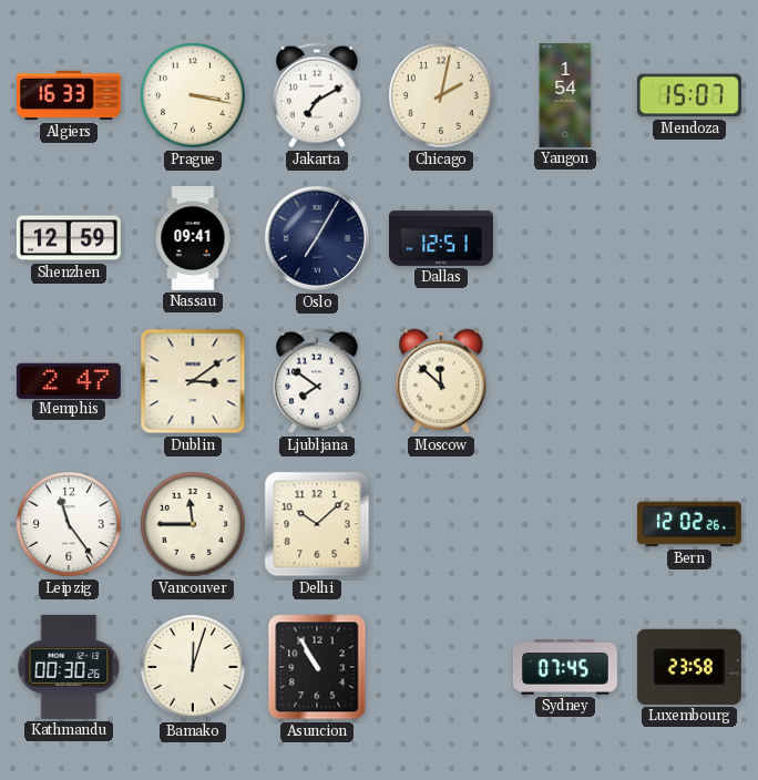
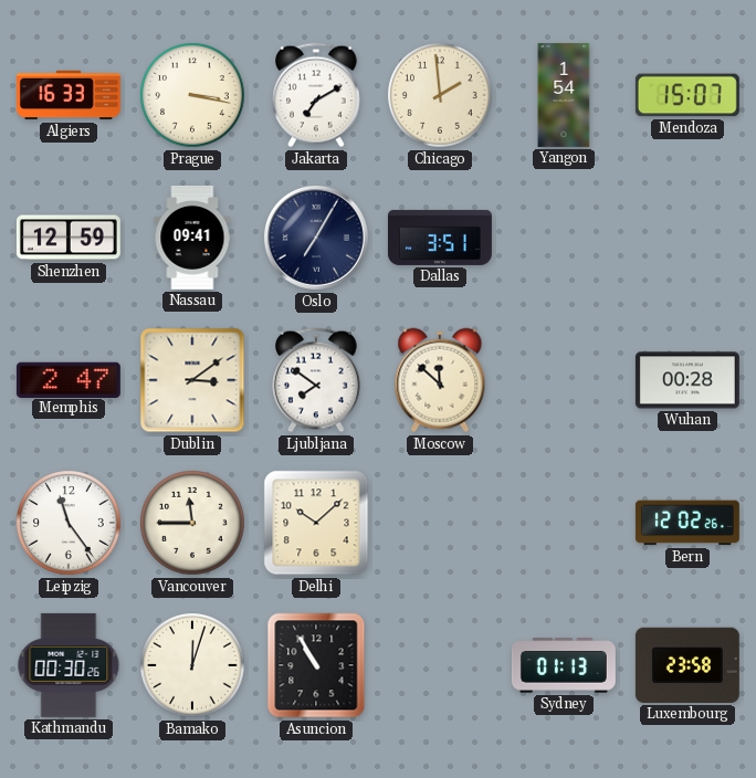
Chicago: 2:02 -> 1:59
Dallas: 12:51 -> 3:51
Wuhan: none -> 00:28
Sydney: 07:45 -> 01:13
